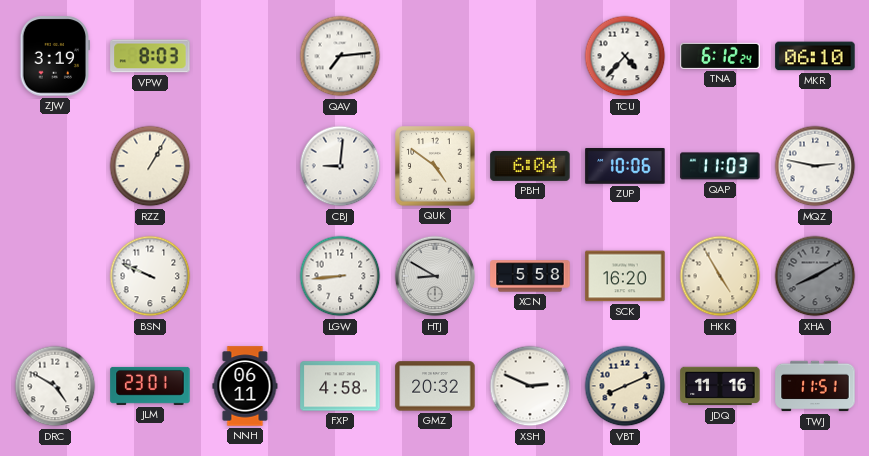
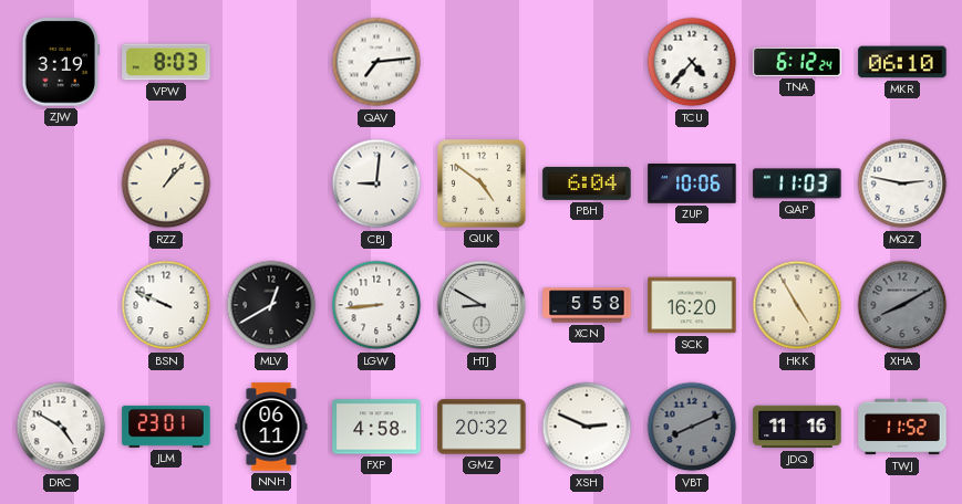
RZZ: 1:05 -> 1:07
MLV: none -> 12:40
VBT dial: cream -> grey
TWJ: 11:51 -> 11:52
